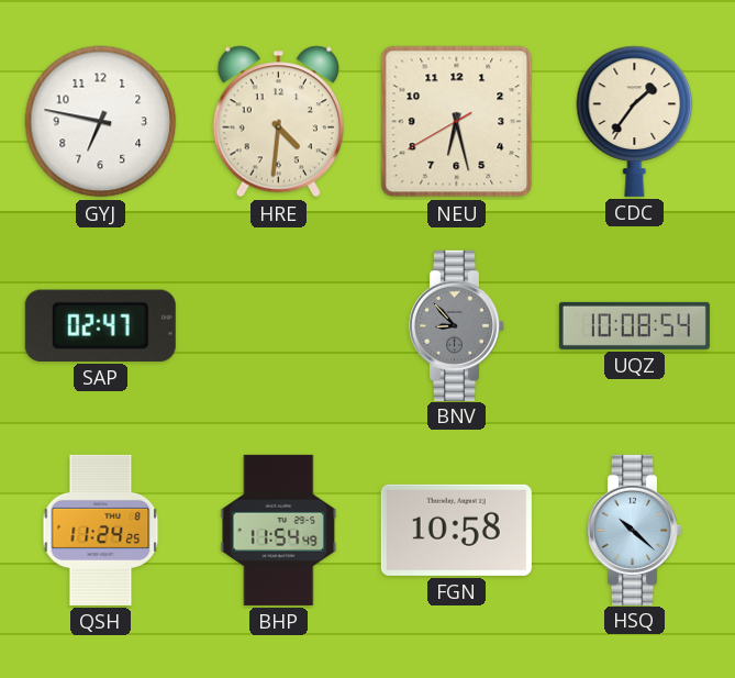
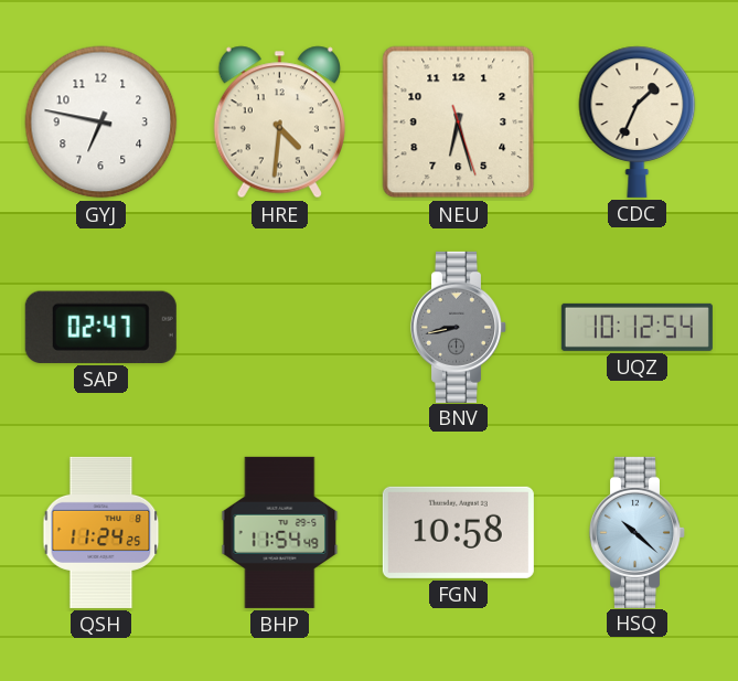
NEU: 6:27:40 -> 6:27:27
CDC: 1:36 -> 1:34
BNV: 8:53 -> 8:43
UQZ: 10:08 -> 10:12
